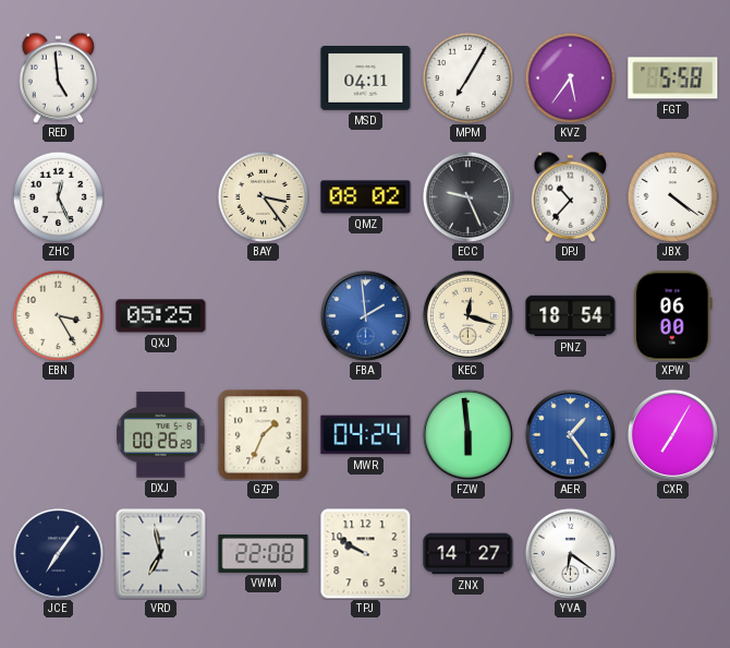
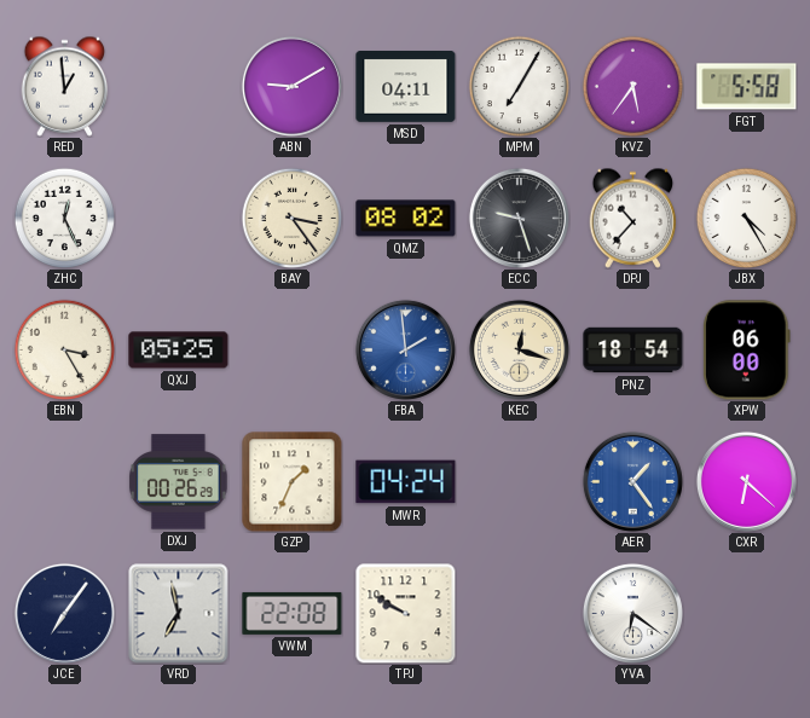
RED: 4:59 -> 12:59
ABN: none -> 9:10
ECC: 9:26 -> 9:27
JBX: 4:21 -> 4:25
FZW: 5:59 -> none
CXR: 7:05 -> 6:22
ZNX: 14:27 -> none
